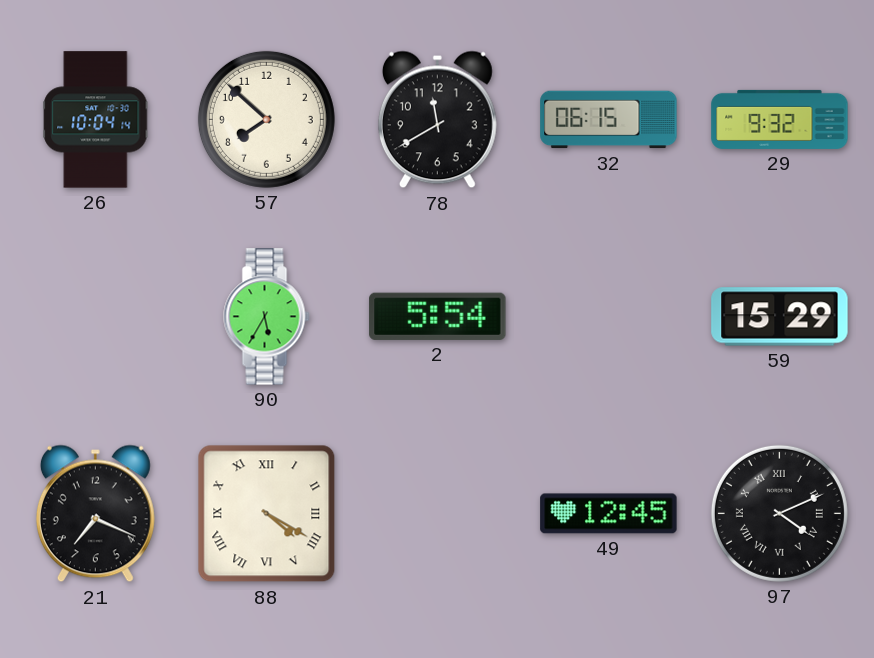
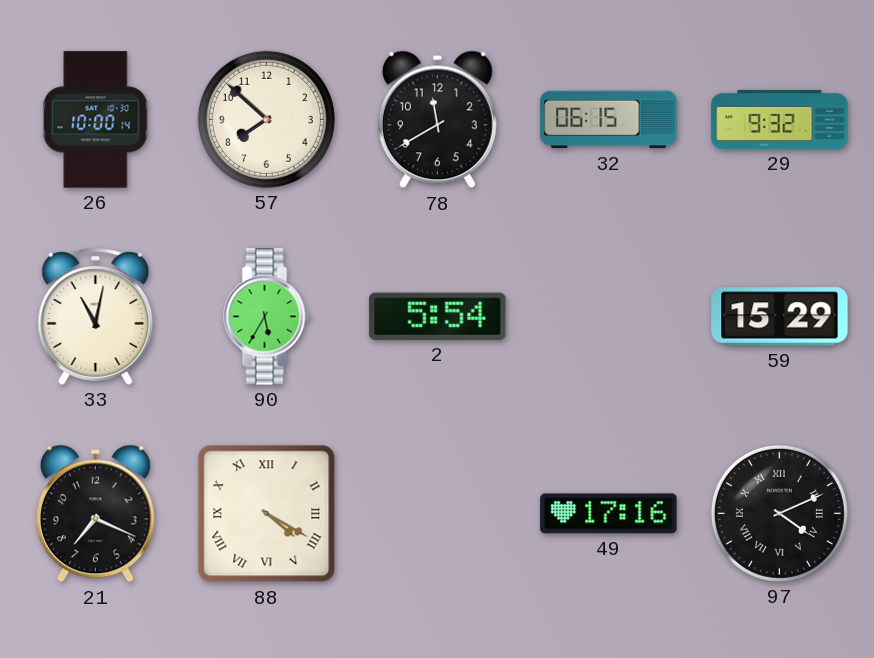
26: 10:04 -> 10:00
33: none -> 11:02
49: 12:45 -> 17:16
